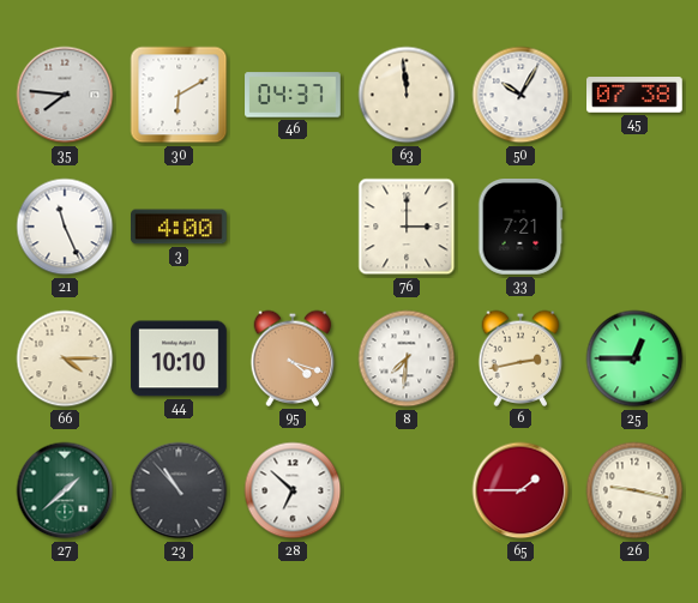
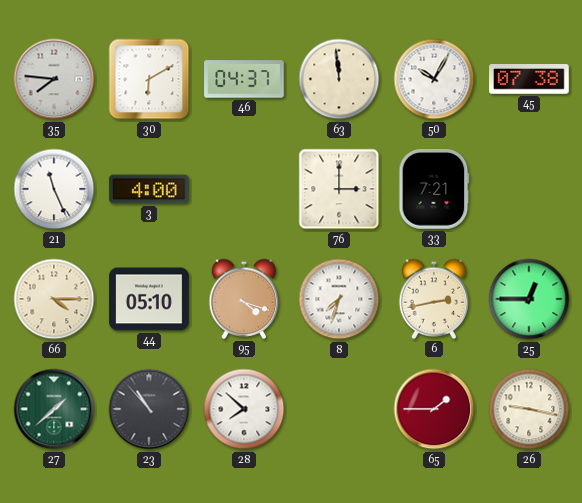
44: 10:10 -> 05:10
8: 7:31 -> 7:33
28: 6:52 -> 7:52
